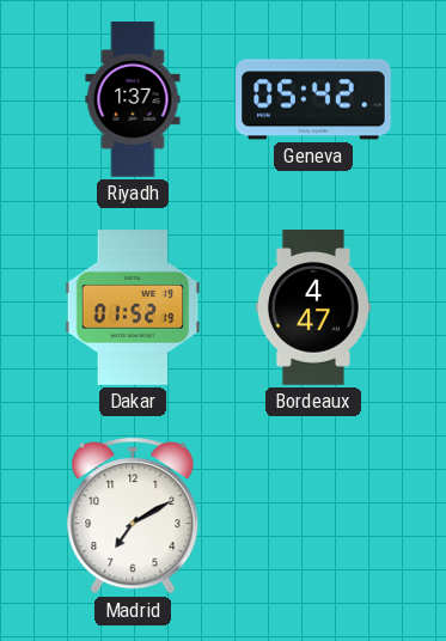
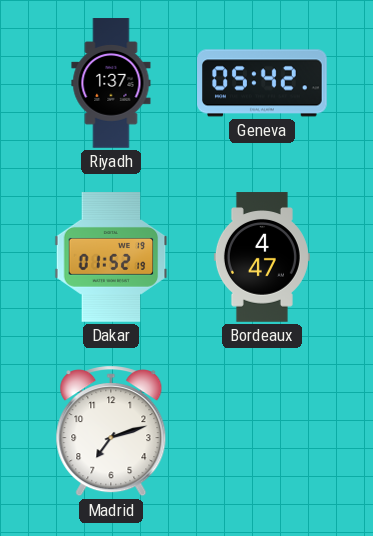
Madrid: 7:10 -> 7:12
